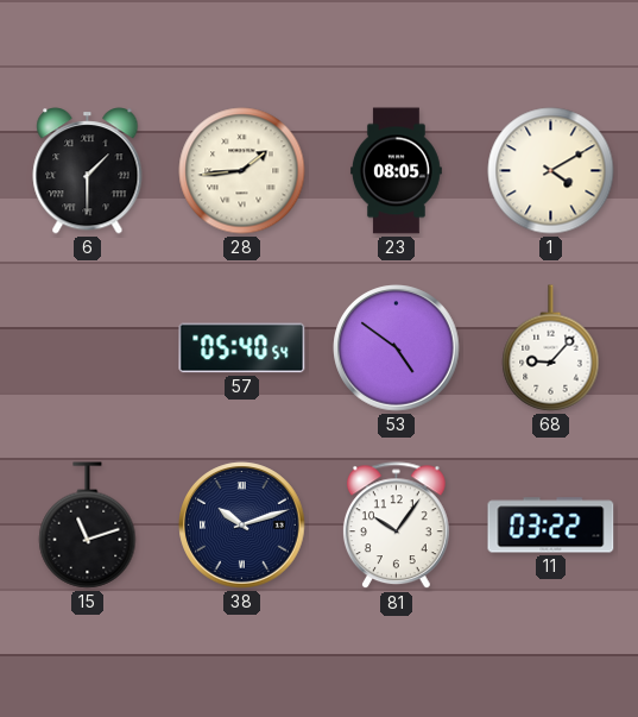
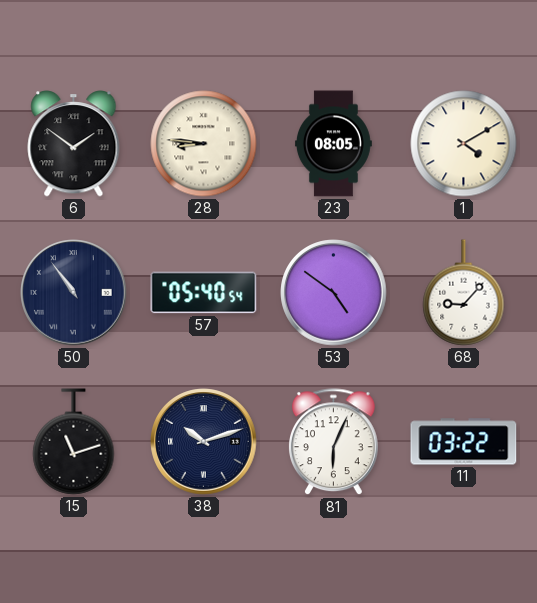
6: 1:30 -> 1:51
28: 1:44 -> 8:46
50: none -> 10:54
81: 10:06 -> 6:04
